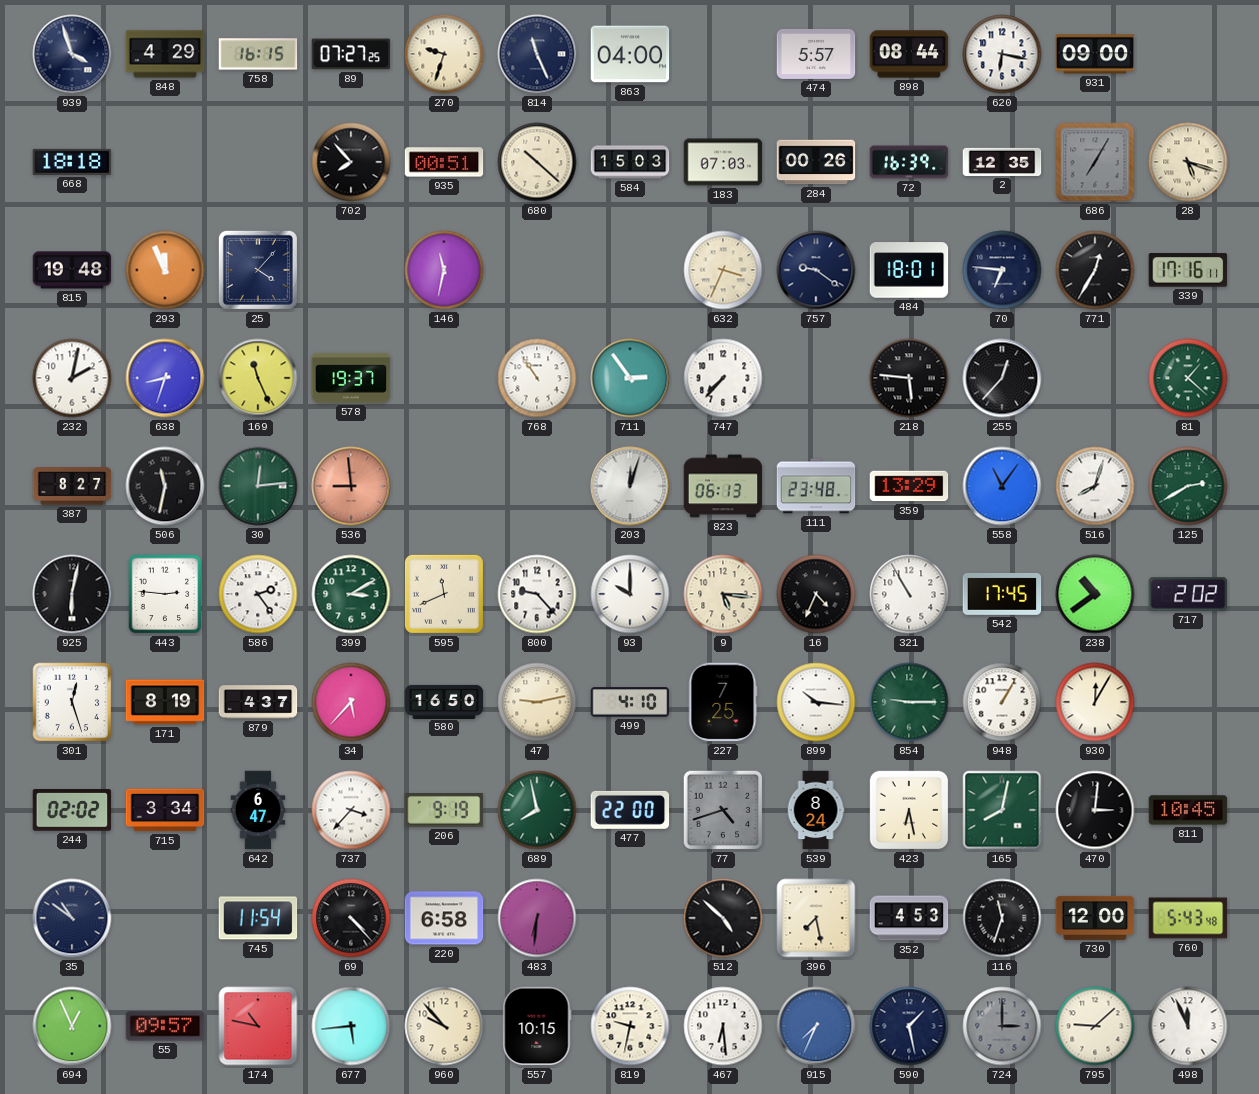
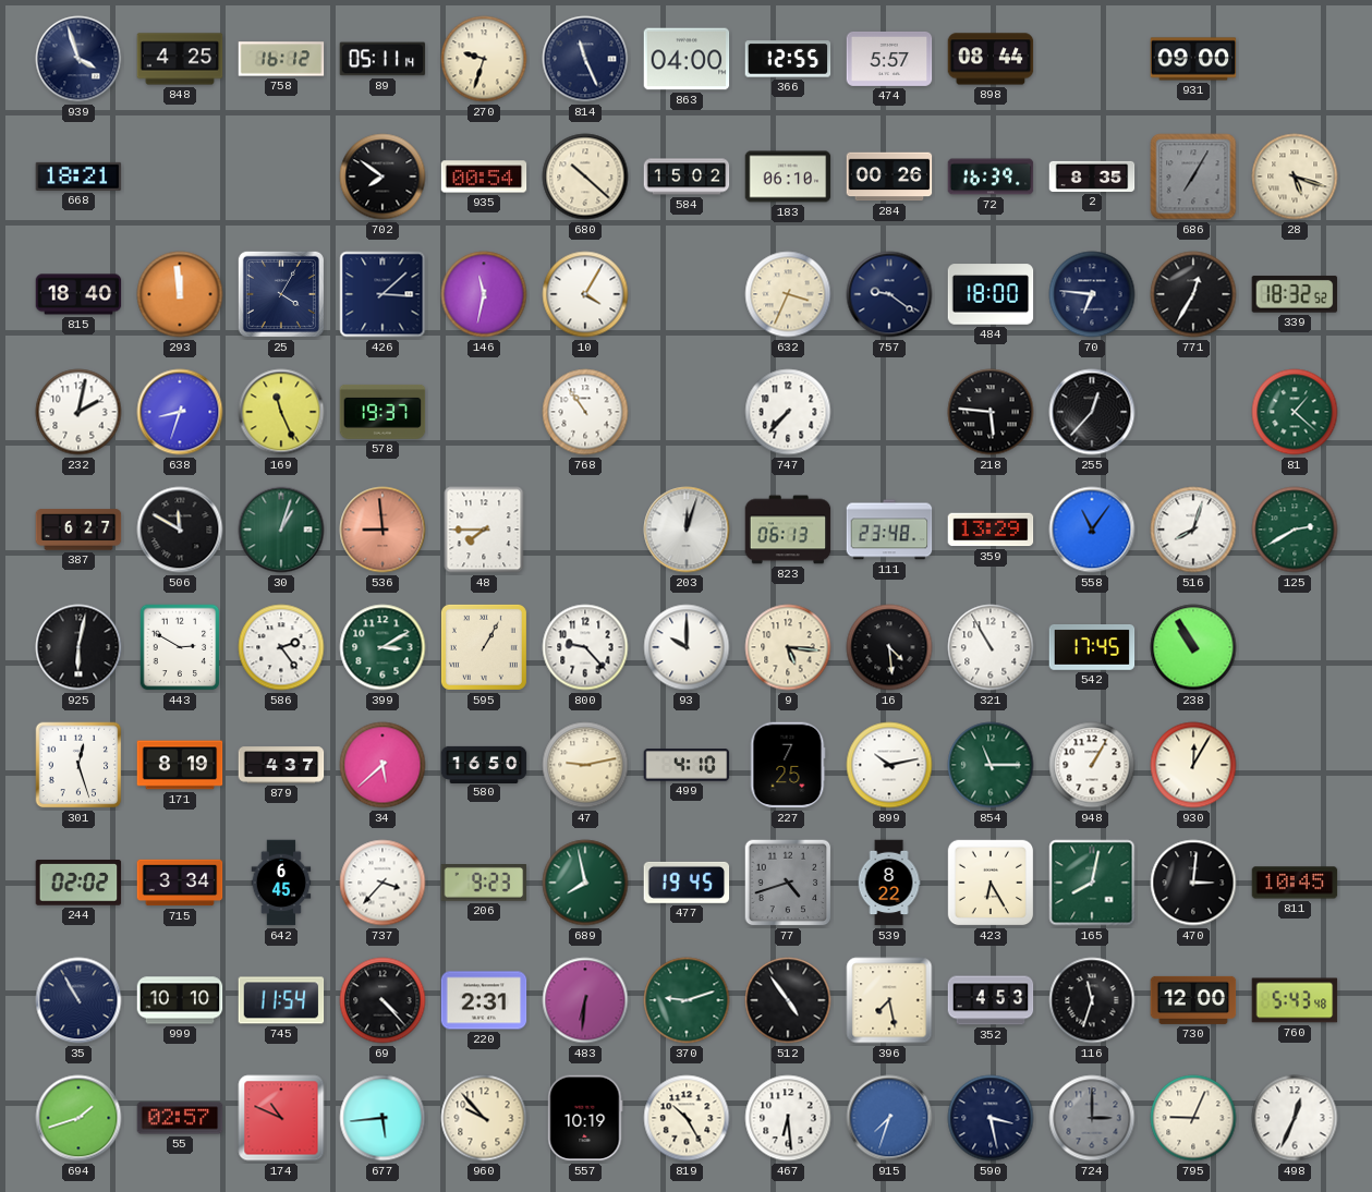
848: 4:29 -> 4:25
758: 16:15 -> 16:12
89: 07:27 -> 05:11
366: none -> 12:55
620: 6:17 -> none
668: 18:18 -> 18:21
702: 7:53 -> 7:51
935: 00:51 -> 00:54
584: 15:03 -> 15:02
183: 07:03 -> 06:10
2: 12:35 -> 8:35
815: 19:48 -> 18:40
293: 11:56 -> 11:59
25: 4:07 -> 4:05
426: none -> 3:08
10: none -> 4:05
484: 18:01 -> 18:00
339: 17:16 -> 18:32
711: 2:54 -> none
387: 8:27 -> 6:27
506: 11:32 -> 11:50
30: 12:14 -> 1:03
48: none -> 7:45
443: 2:46 -> 2:50
595: 11:41 -> 1:05
16: 4:34 -> 4:29
238: 10:39 -> 10:55
717: 2:02 -> none
34: 5:37 -> 5:38
899: 10:16 -> 10:13
854: 9:15 -> 11:15
642: 6:47 -> 6:45
206: 9:19 -> 9:23
477: 22:00 -> 19:45
539: 8:24 -> 8:22
423: 6:28 -> 6:25
35: 10:51 -> 10:55
999: none -> 10:10
220: 6:58 -> 2:31
370: none -> 9:12
512: 4:52 -> 4:54
694: 12:56 -> 1:42
55: 09:57 -> 02:57
174: 10:47 -> 10:49
557: 10:15 -> 10:19
819: 9:32 -> 10:25
915: 7:34 -> 7:33
590: 1:28 -> 3:28
795: 9:08 -> 9:04
498: 11:56 -> 12:34
